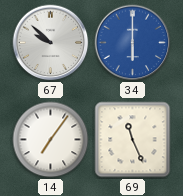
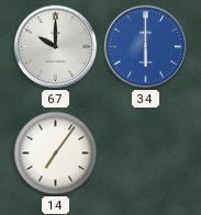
67: 9:52 -> 10:00
69: 11:26 -> none
